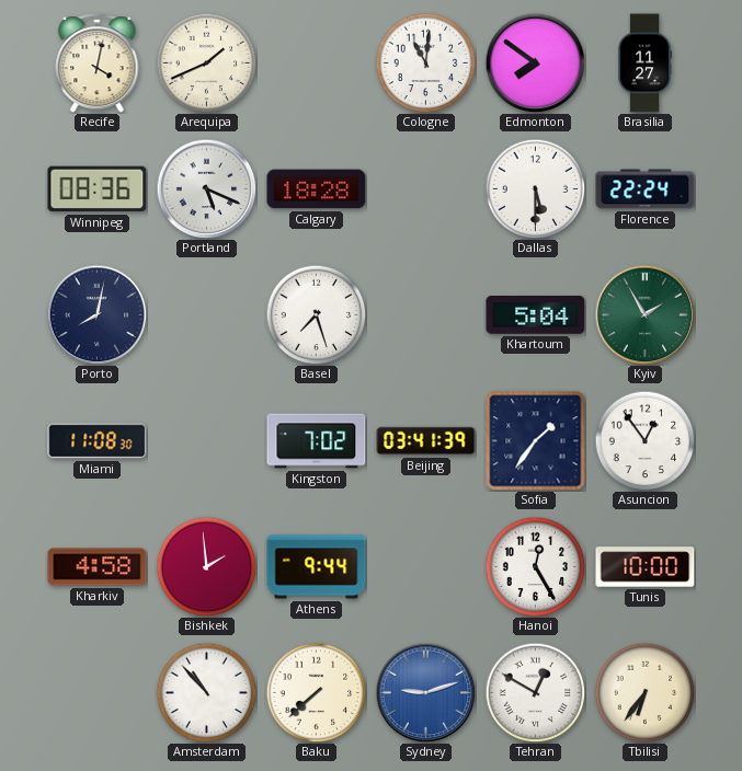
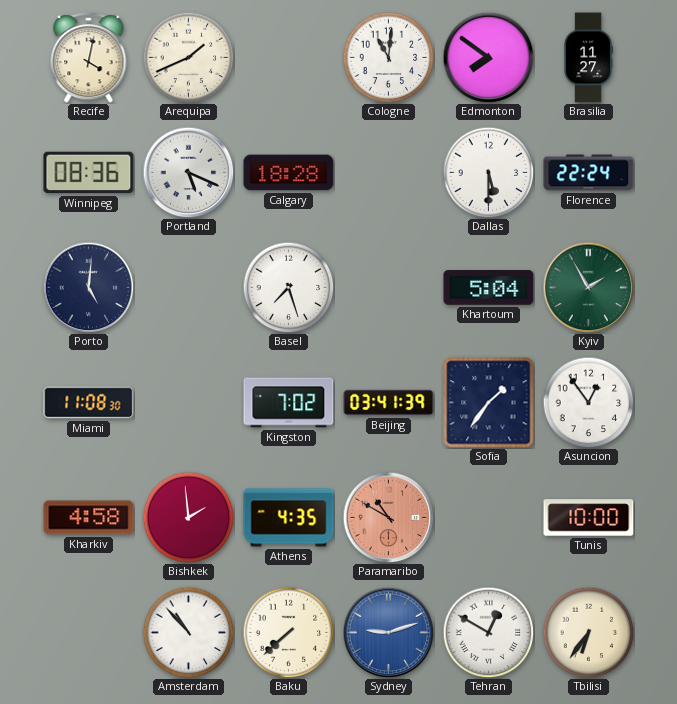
Porto: 8:02 -> 5:01
Athens: 9:44 -> 4:35
Paramaribo: none -> 10:50
Hanoi: 12:25 -> none
